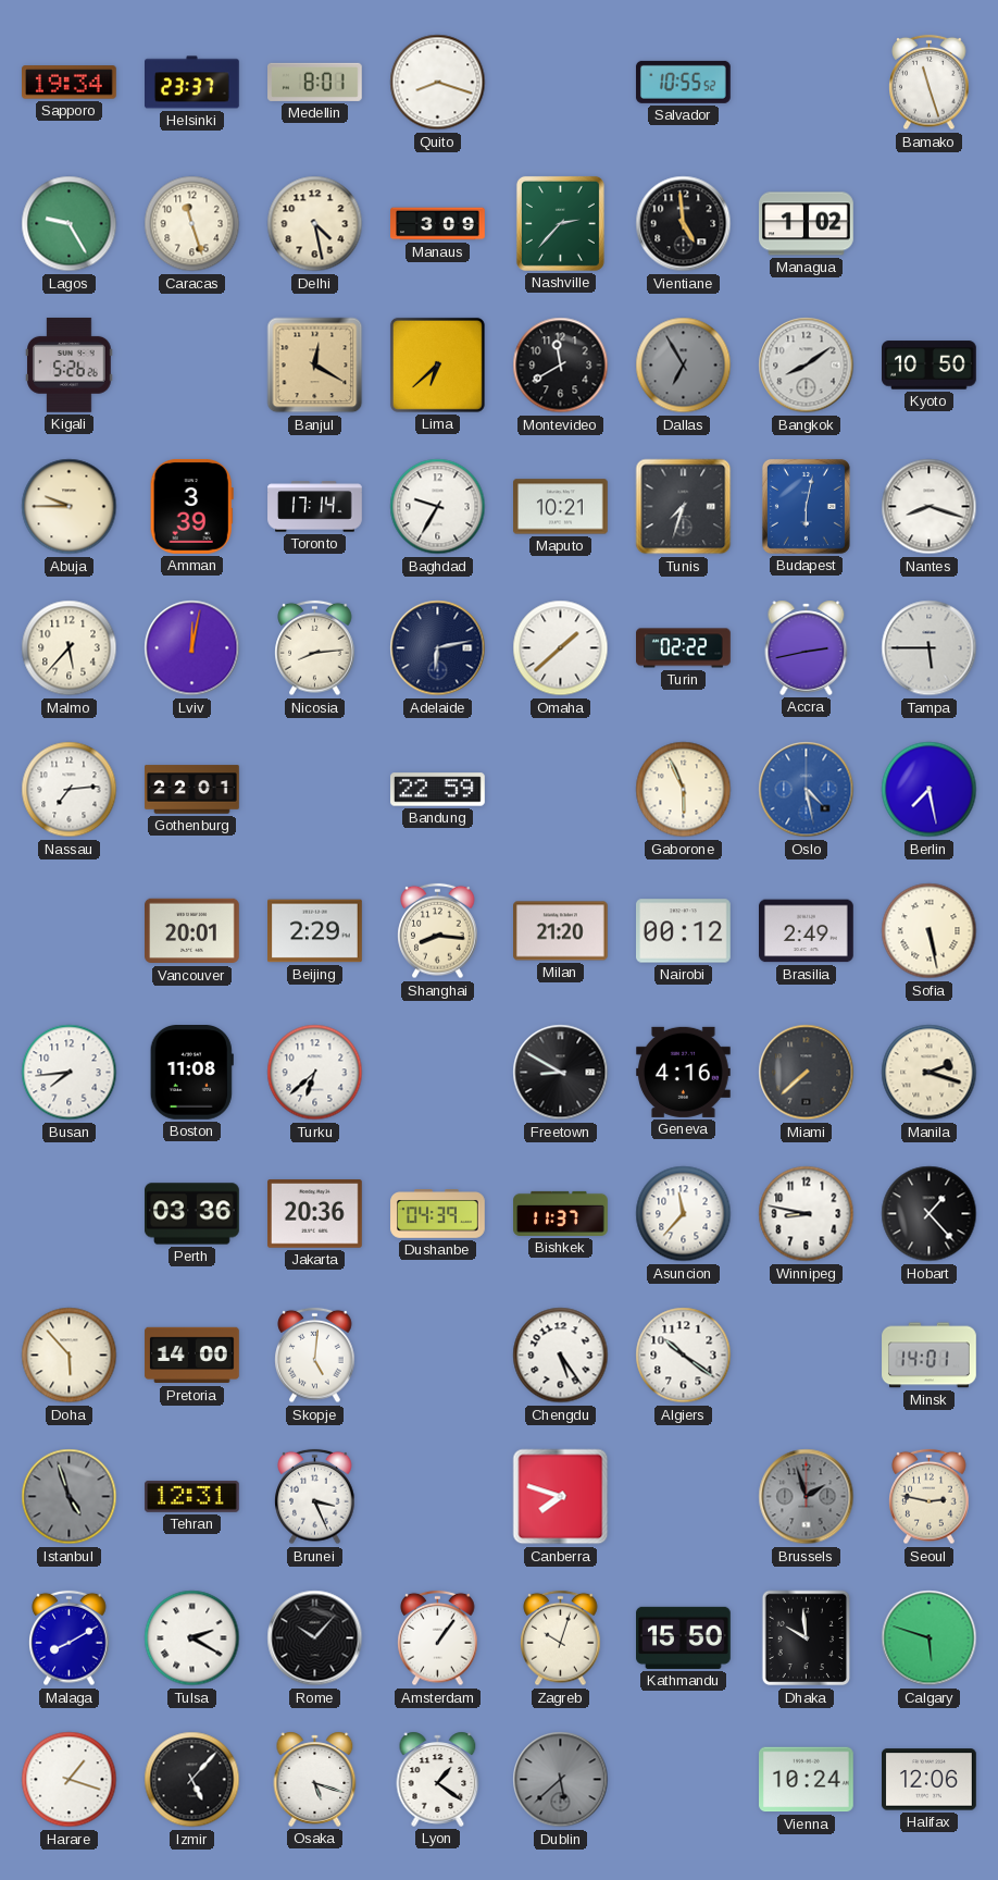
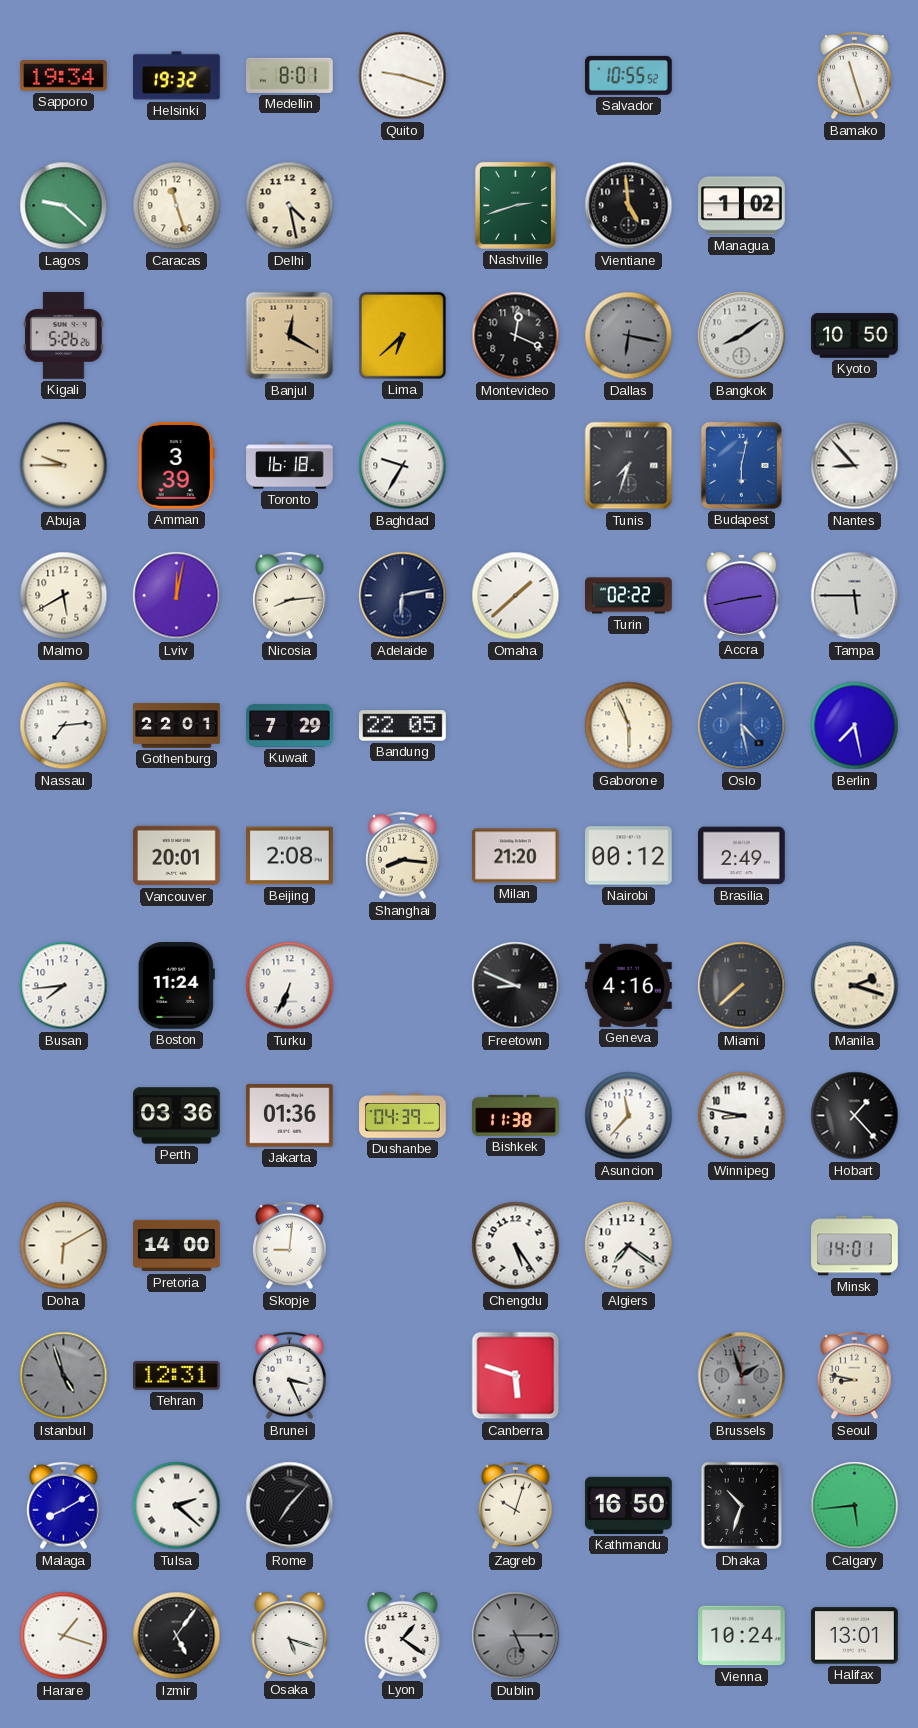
Helsinki: 23:37 -> 19:32
Quito: 8:18 -> 9:18
Lagos: 9:25 -> 9:22
Manaus: 3:09 -> none
Nashville: 2:37 -> 2:42
Montevideo: 11:40 -> 12:19
Dallas: 6:55 -> 6:17
Toronto: 17:14 -> 16:18
Maputo: 10:21 -> none
Nantes: 8:18 -> 8:53
Malmo: 5:37 -> 5:40
Kuwait: none -> 7:29
Bandung: 22:59 -> 22:05
Beijing: 2:29 -> 2:08
Sofia: 5:28 -> none
Boston: 11:08 -> 11:24
Turku: 6:38 -> 6:34
Freetown: 8:50 -> 8:49
Jakarta: 20:36 -> 01:36
Bishkek: 11:37 -> 11:38
Doha: 5:53 -> 6:10
Skopje: 5:01 -> 9:01
Algiers: 10:21 -> 7:21
Canberra: 7:48 -> 5:48
Seoul: 2:47 -> 8:47
Tulsa: 2:20 -> 2:22
Rome: 10:07 -> 7:07
Amsterdam: 1:06 -> none
Kathmandu: 15:50 -> 16:50
Dhaka: 9:59 -> 10:33
Calgary: 5:48 -> 5:44
Izmir: 5:07 -> 5:06
Dublin: 5:38 -> 5:15
Halifax: 12:06 -> 13:01
